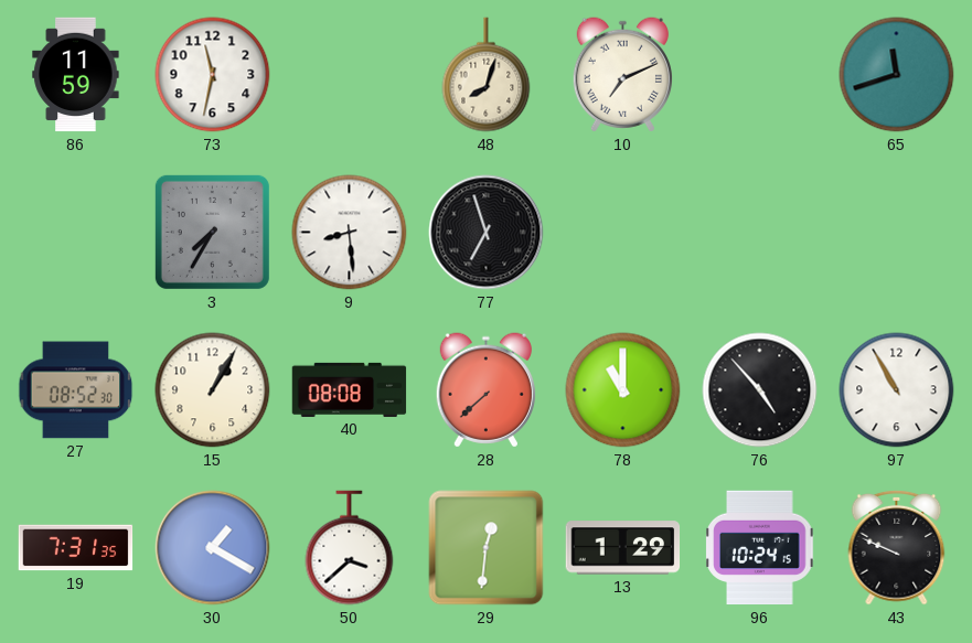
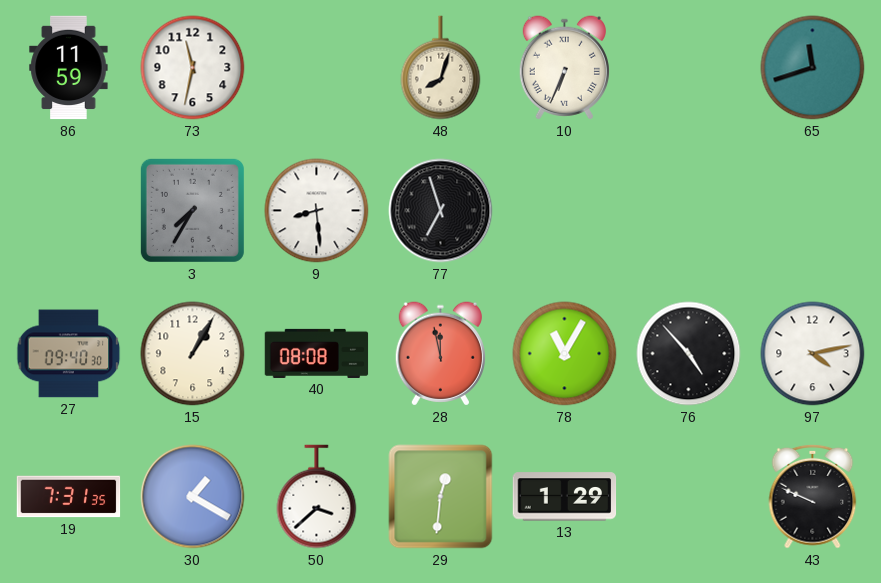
10: 7:11 -> 6:34
27: 08:52 -> 09:40
28: 7:38 -> 11:58
78: 11:00 -> 11:05
97: 10:55 -> 4:13
96: 10:24 -> none
